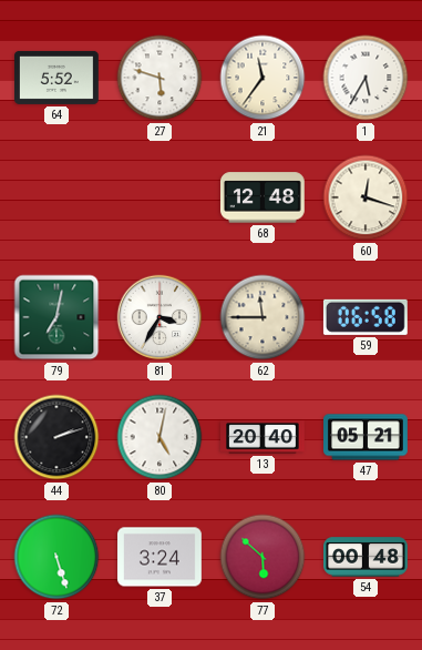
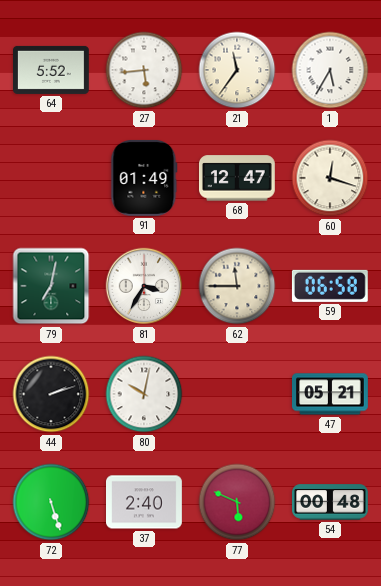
27: 5:48 -> 5:44
91: none -> 01:49
68: 12:48 -> 12:47
80: 5:02 -> 10:02
13: 20:40 -> none
37: 3:24 -> 2:40
77: 5:52 -> 5:49
